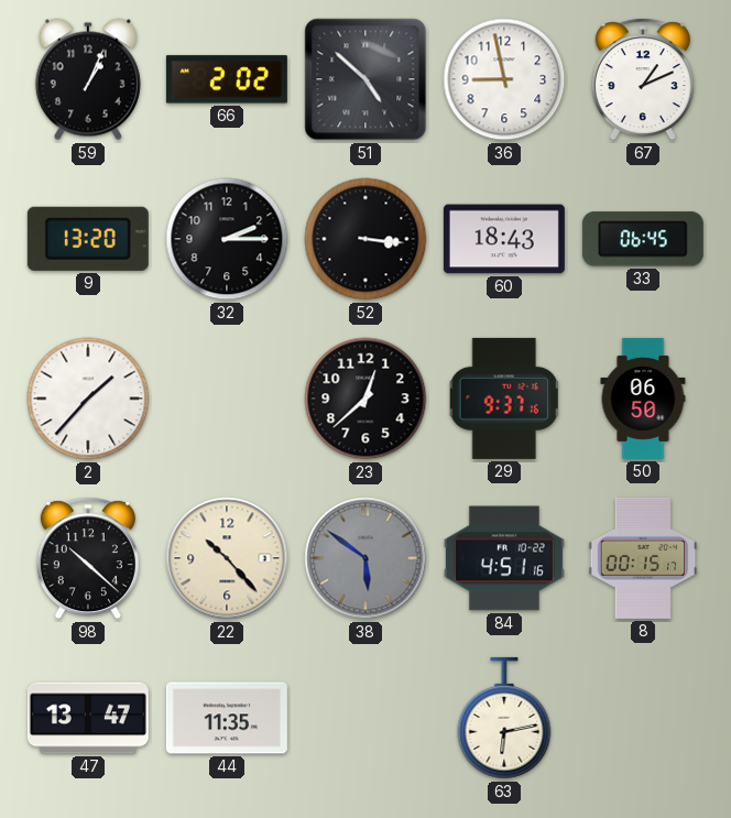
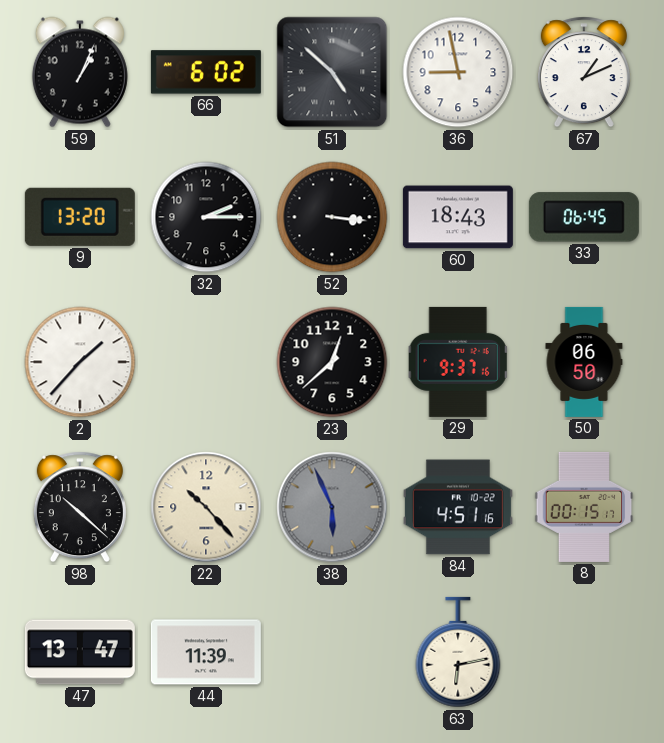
66: 2:02 -> 6:02
38: 5:51 -> 5:56
44: 11:35 -> 11:39
